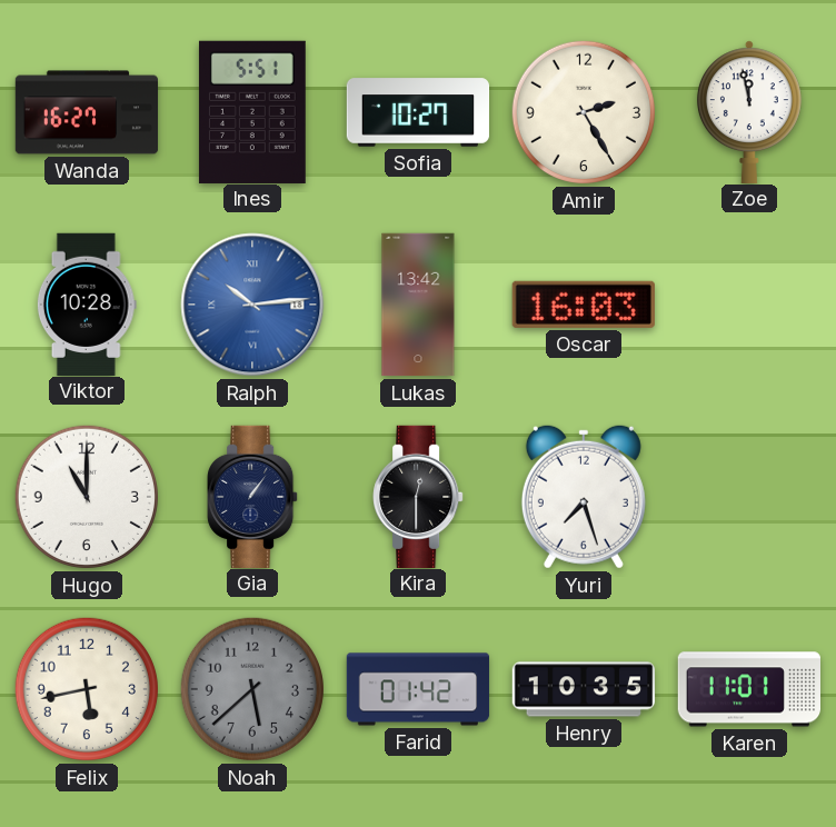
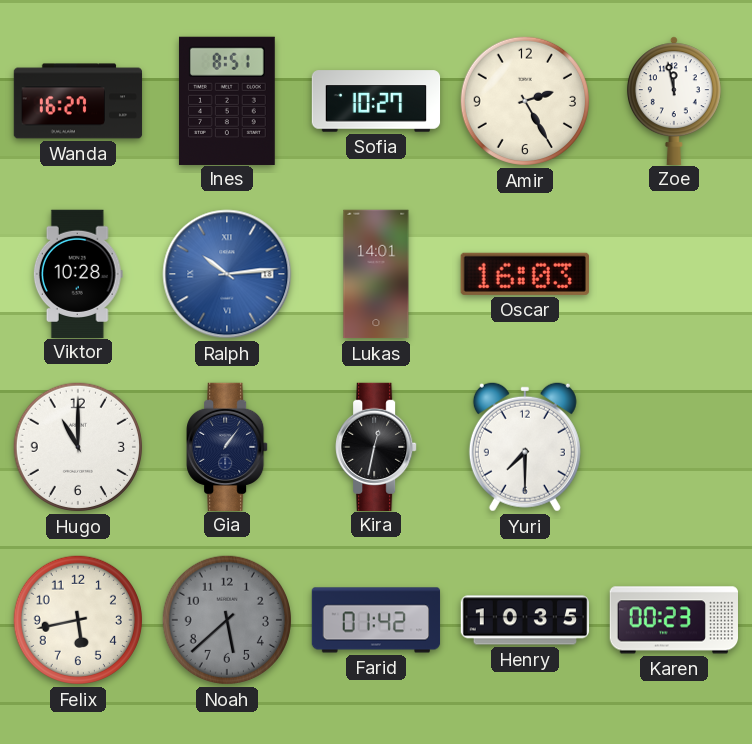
Ines: 5:51 -> 8:51
Lukas: 13:42 -> 14:01
Kira: 12:30 -> 12:32
Yuri: 7:27 -> 7:30
Karen: 11:01 -> 00:23
